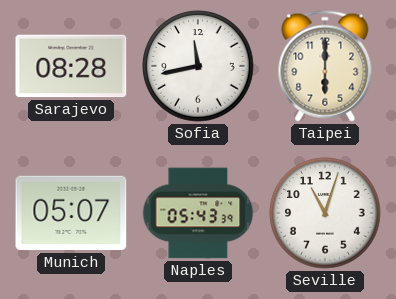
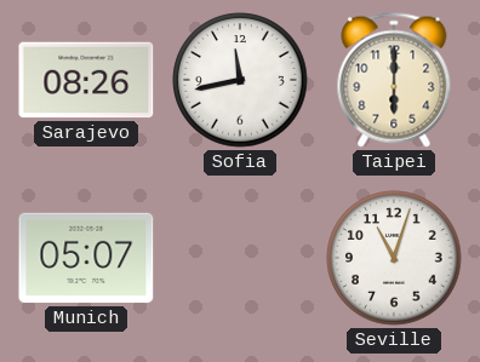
Sarajevo: 08:28 -> 08:26
Naples: 05:43 -> none
